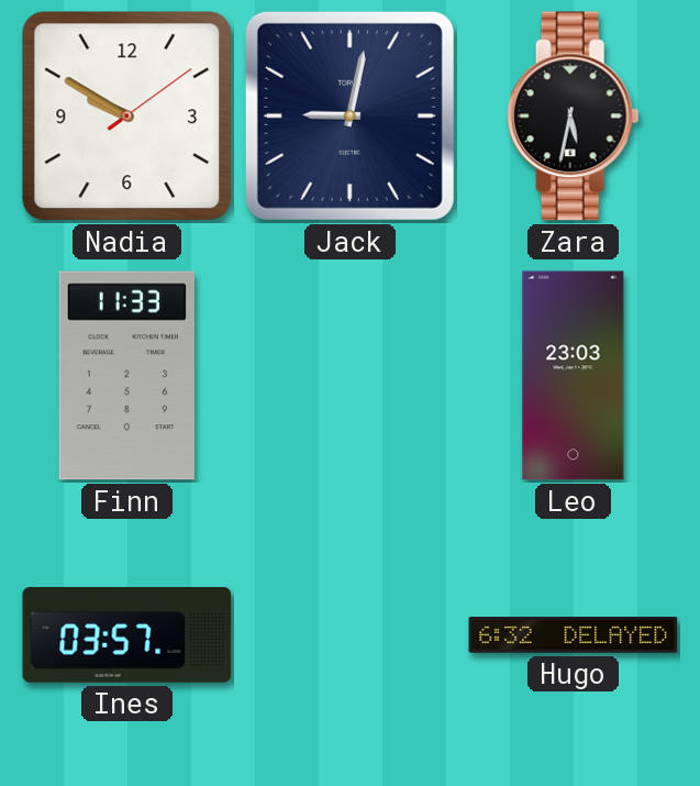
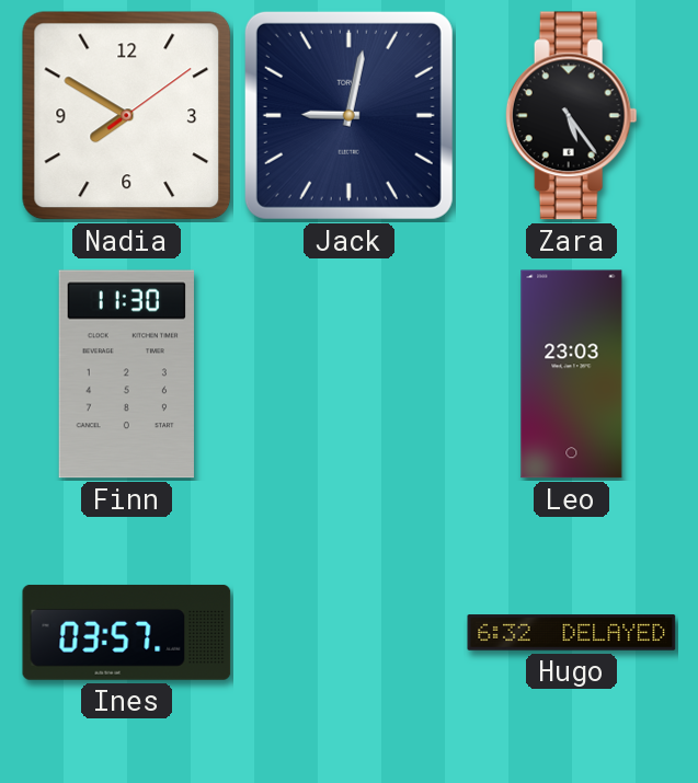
Nadia: 9:50 -> 7:50
Zara: 5:32 -> 5:24
Finn: 11:33 -> 11:30
